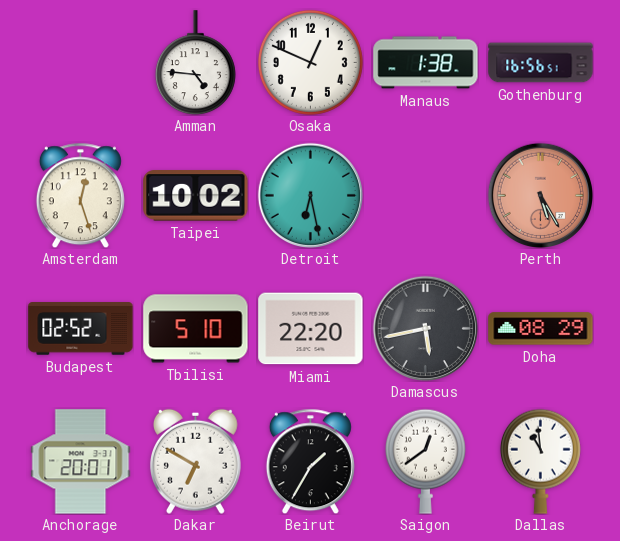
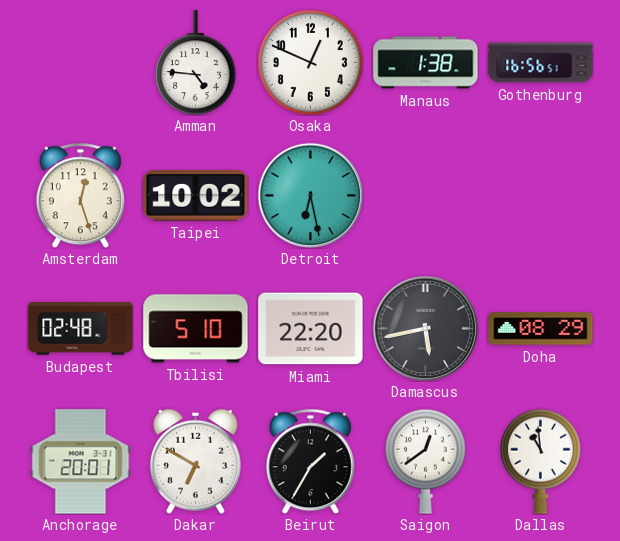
Perth: 5:25 -> none
Budapest: 02:52 -> 02:48
